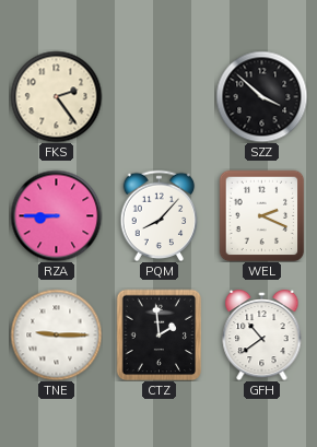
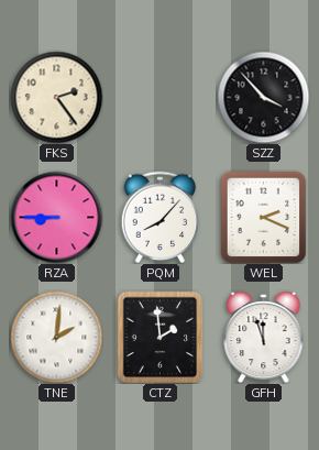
SZZ: 3:52 -> 3:53
TNE: 9:15 -> 2:01
GFH: 10:39 -> 11:57
